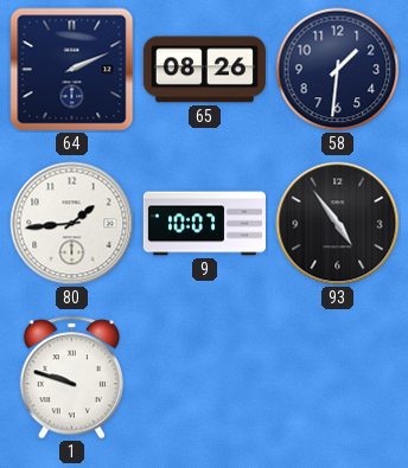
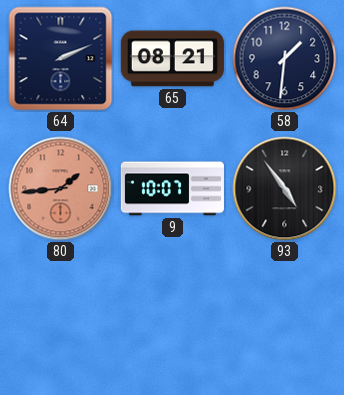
65: 08:26 -> 08:21
80 dial: white -> salmon
1: 9:48 -> none
